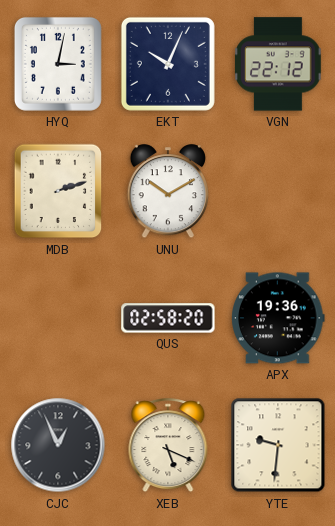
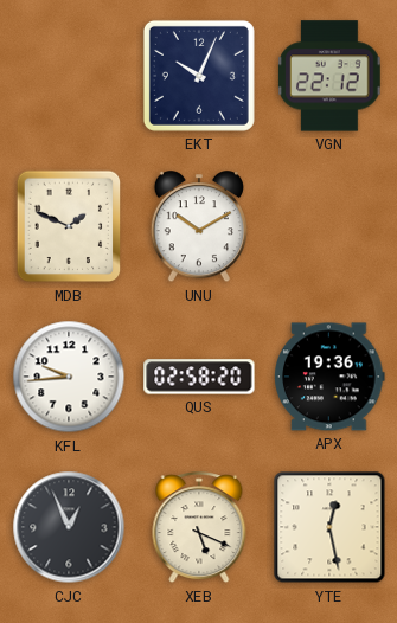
HYQ: 3:02 -> none
MDB: 2:12 -> 1:49
KFL: none -> 9:44
YTE: 9:31 -> 12:28
